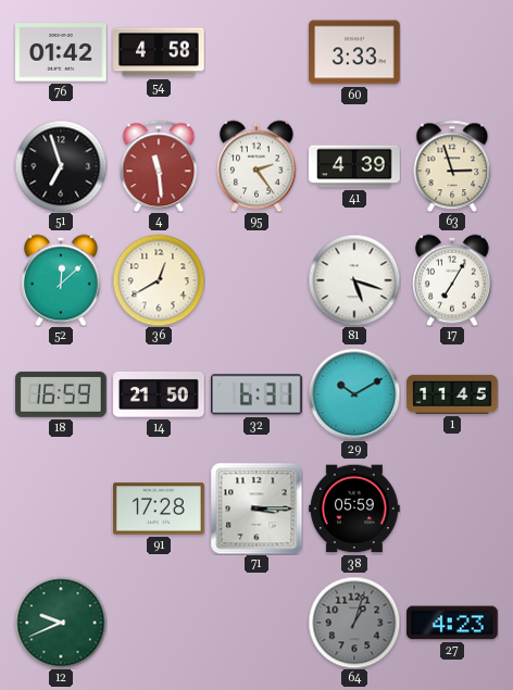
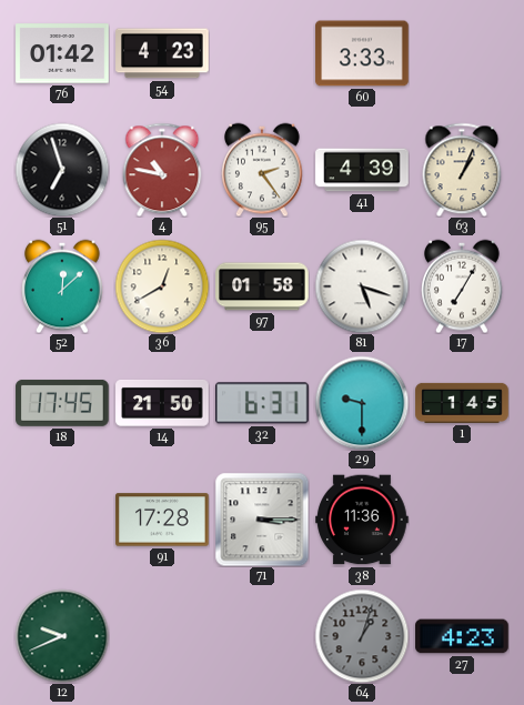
54: 4:58 -> 4:23
4: 11:29 -> 10:47
63: 2:57 -> 1:04
97: none -> 01:58
18: 16:59 -> 17:45
29: 10:10 -> 9:30
1: 11:45 -> 1:45
38: 05:59 -> 11:36
